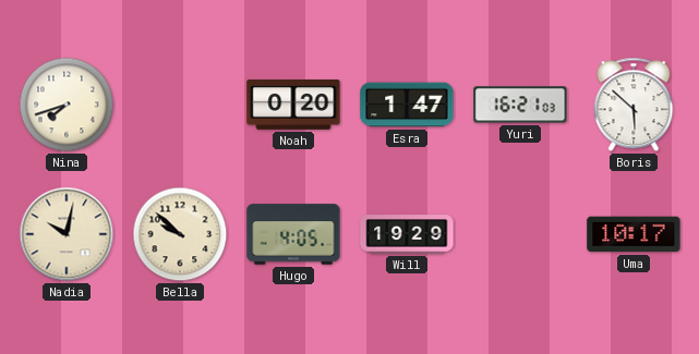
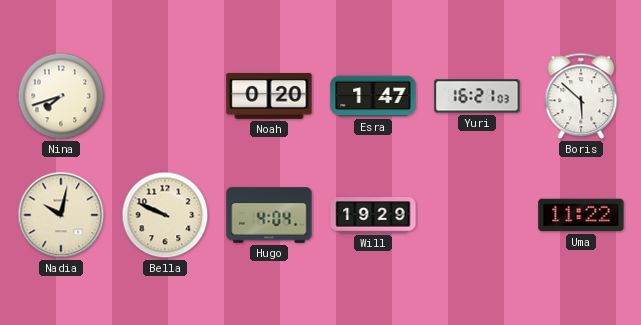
Bella: 9:52 -> 9:49
Hugo: 4:05 -> 4:04
Uma: 10:17 -> 11:22
